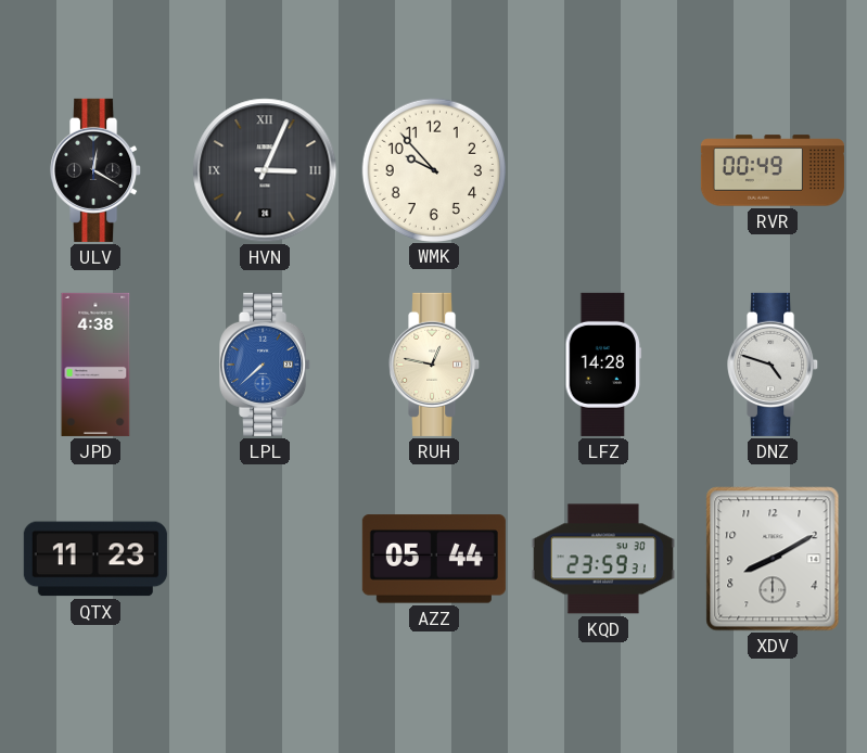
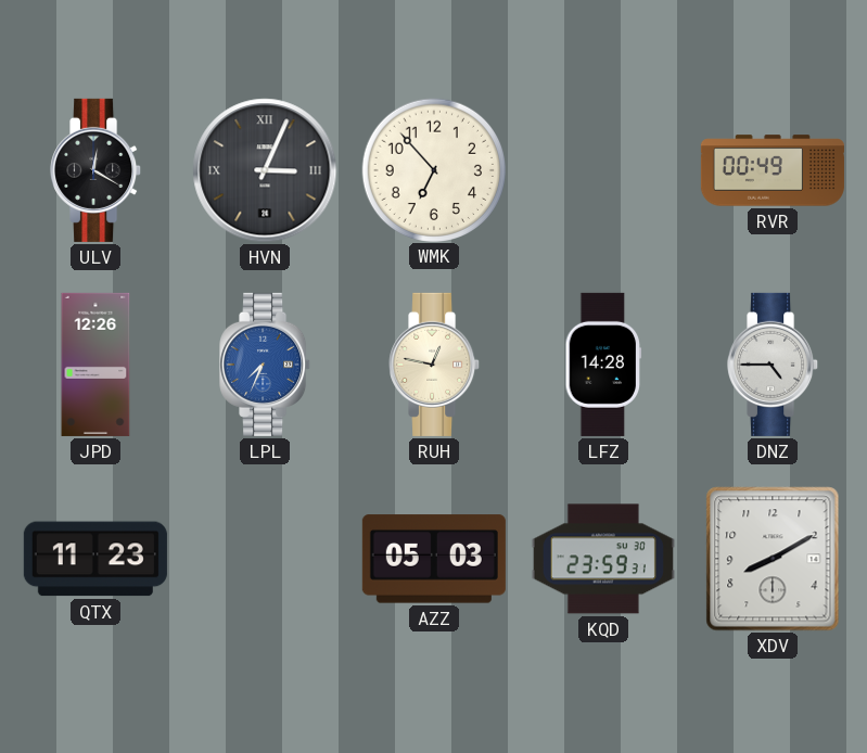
WMK: 9:53 -> 6:53
JPD: 4:38 -> 12:26
LPL: 7:38 -> 7:34
DNZ: 4:48 -> 4:45
AZZ: 05:44 -> 05:03
